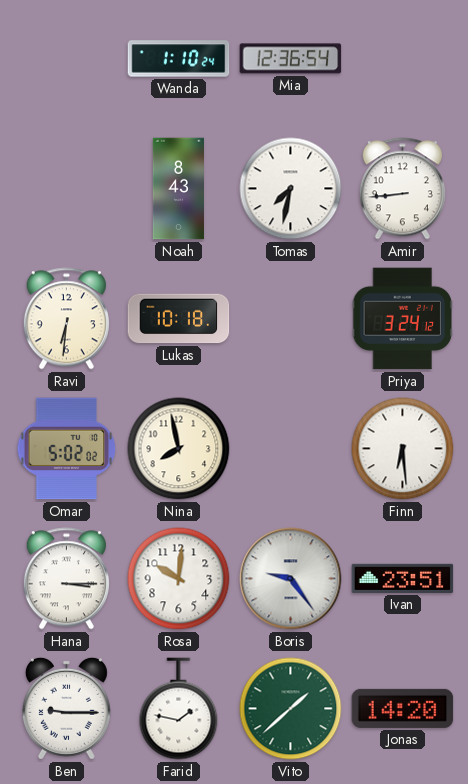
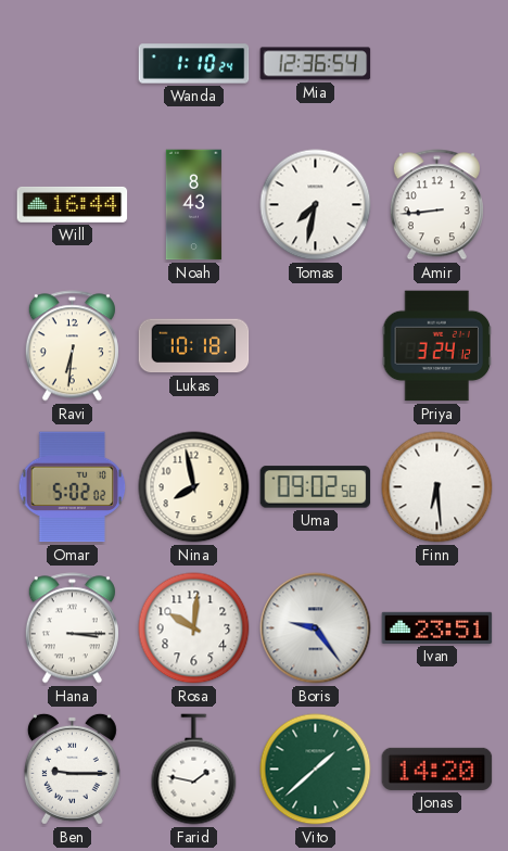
Will: none -> 16:44
Uma: none -> 09:02
